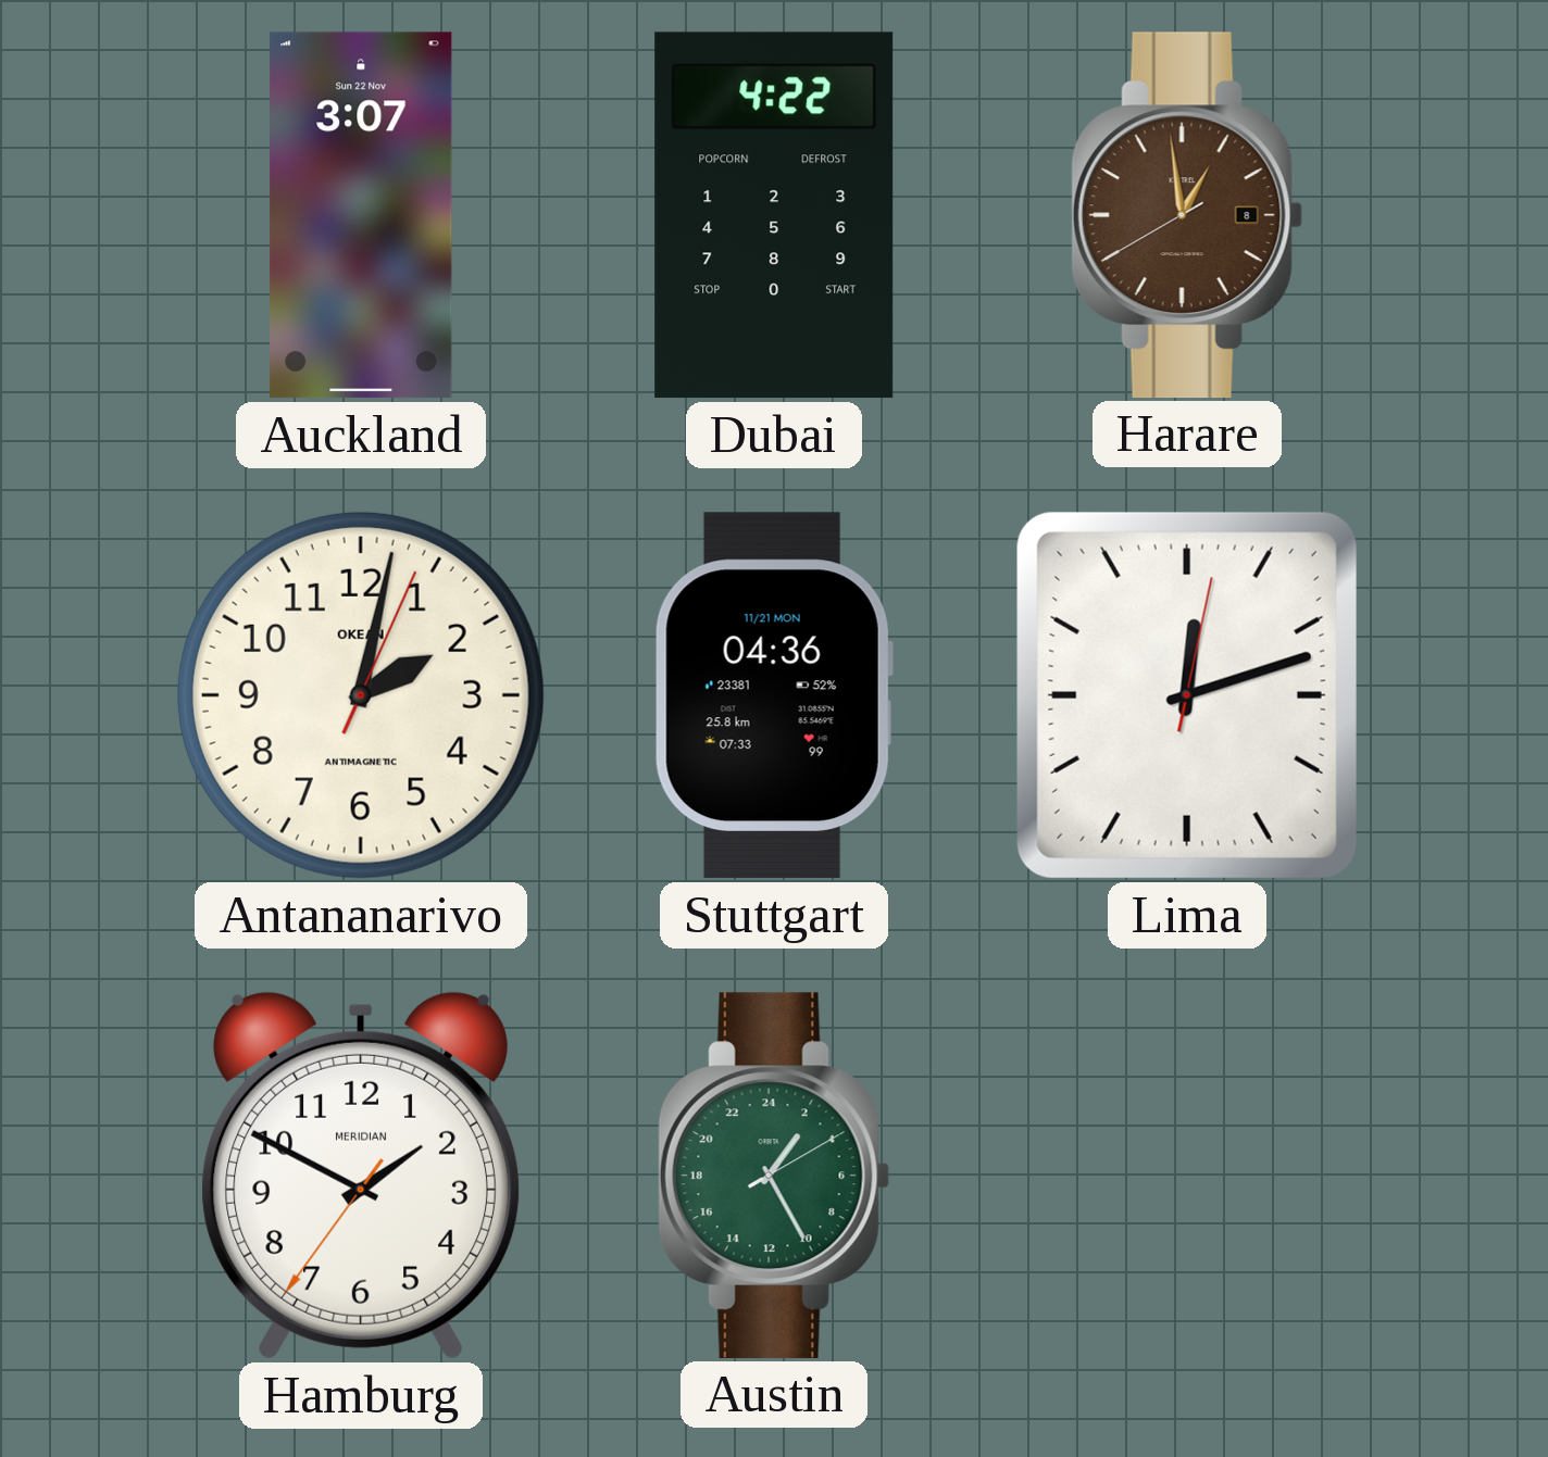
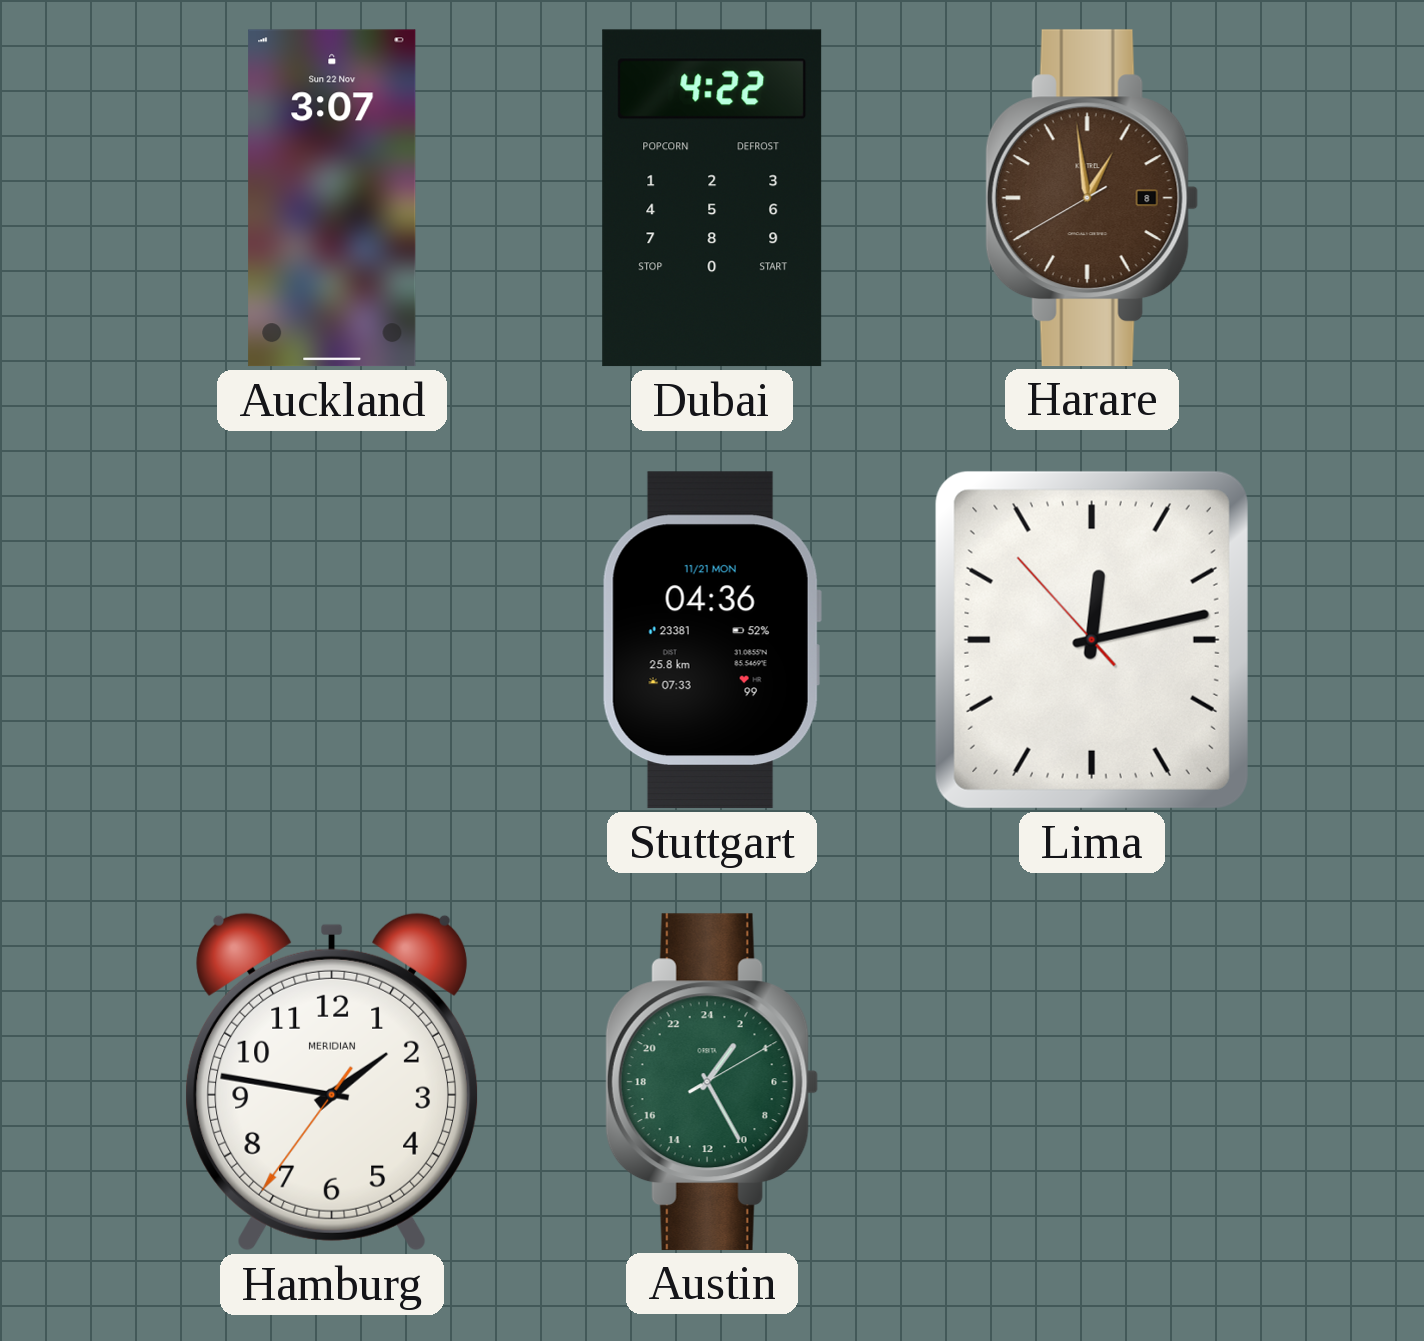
Antananarivo: 2:02 -> none
Lima: 12:12:02 -> 12:12:53
Hamburg: 1:49 -> 1:46
